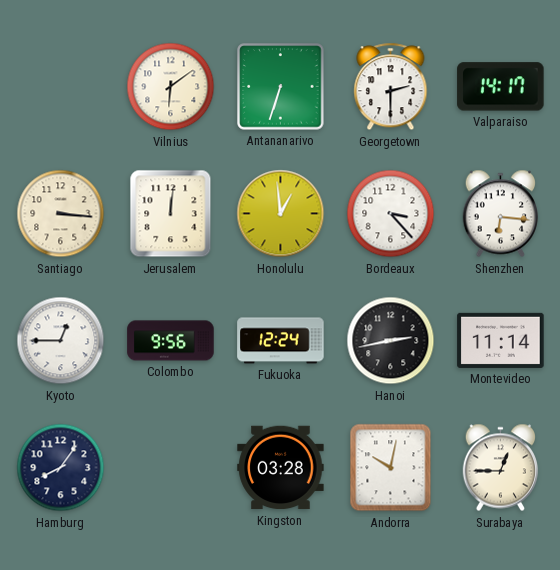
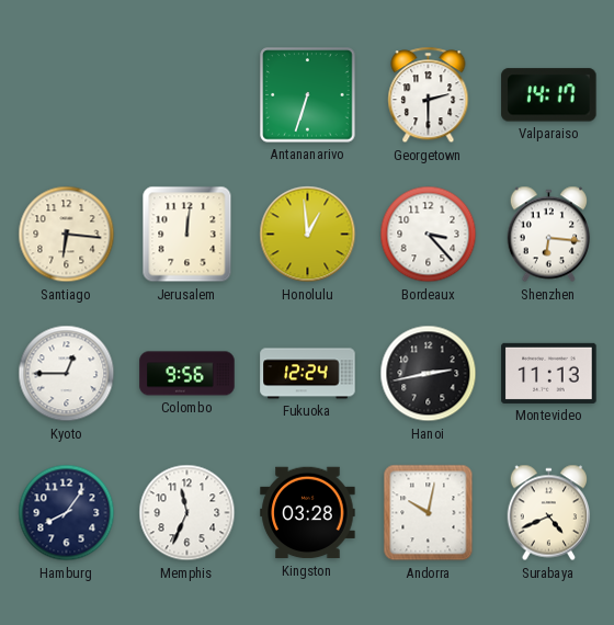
Vilnius: 6:09 -> none
Santiago: 3:16 -> 6:16
Montevideo: 11:14 -> 11:13
Memphis: none -> 11:34
Surabaya: 12:45 -> 4:41
